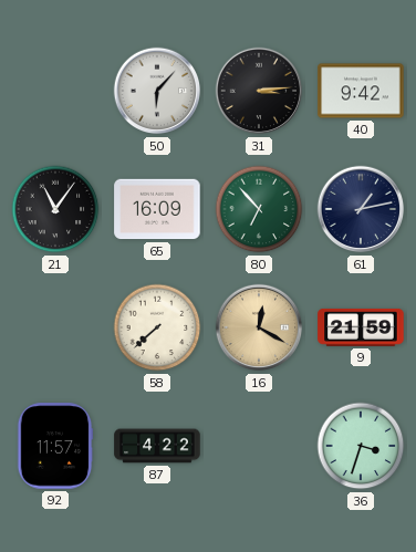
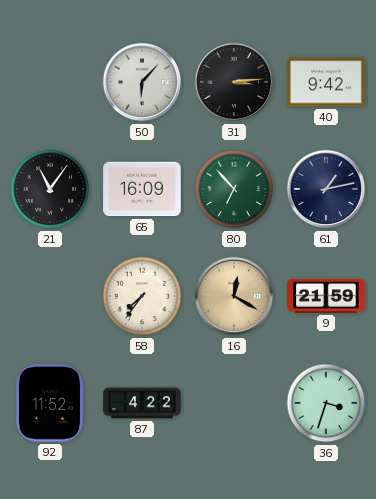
58: 7:38 -> 7:36
92: 11:57 -> 11:52
